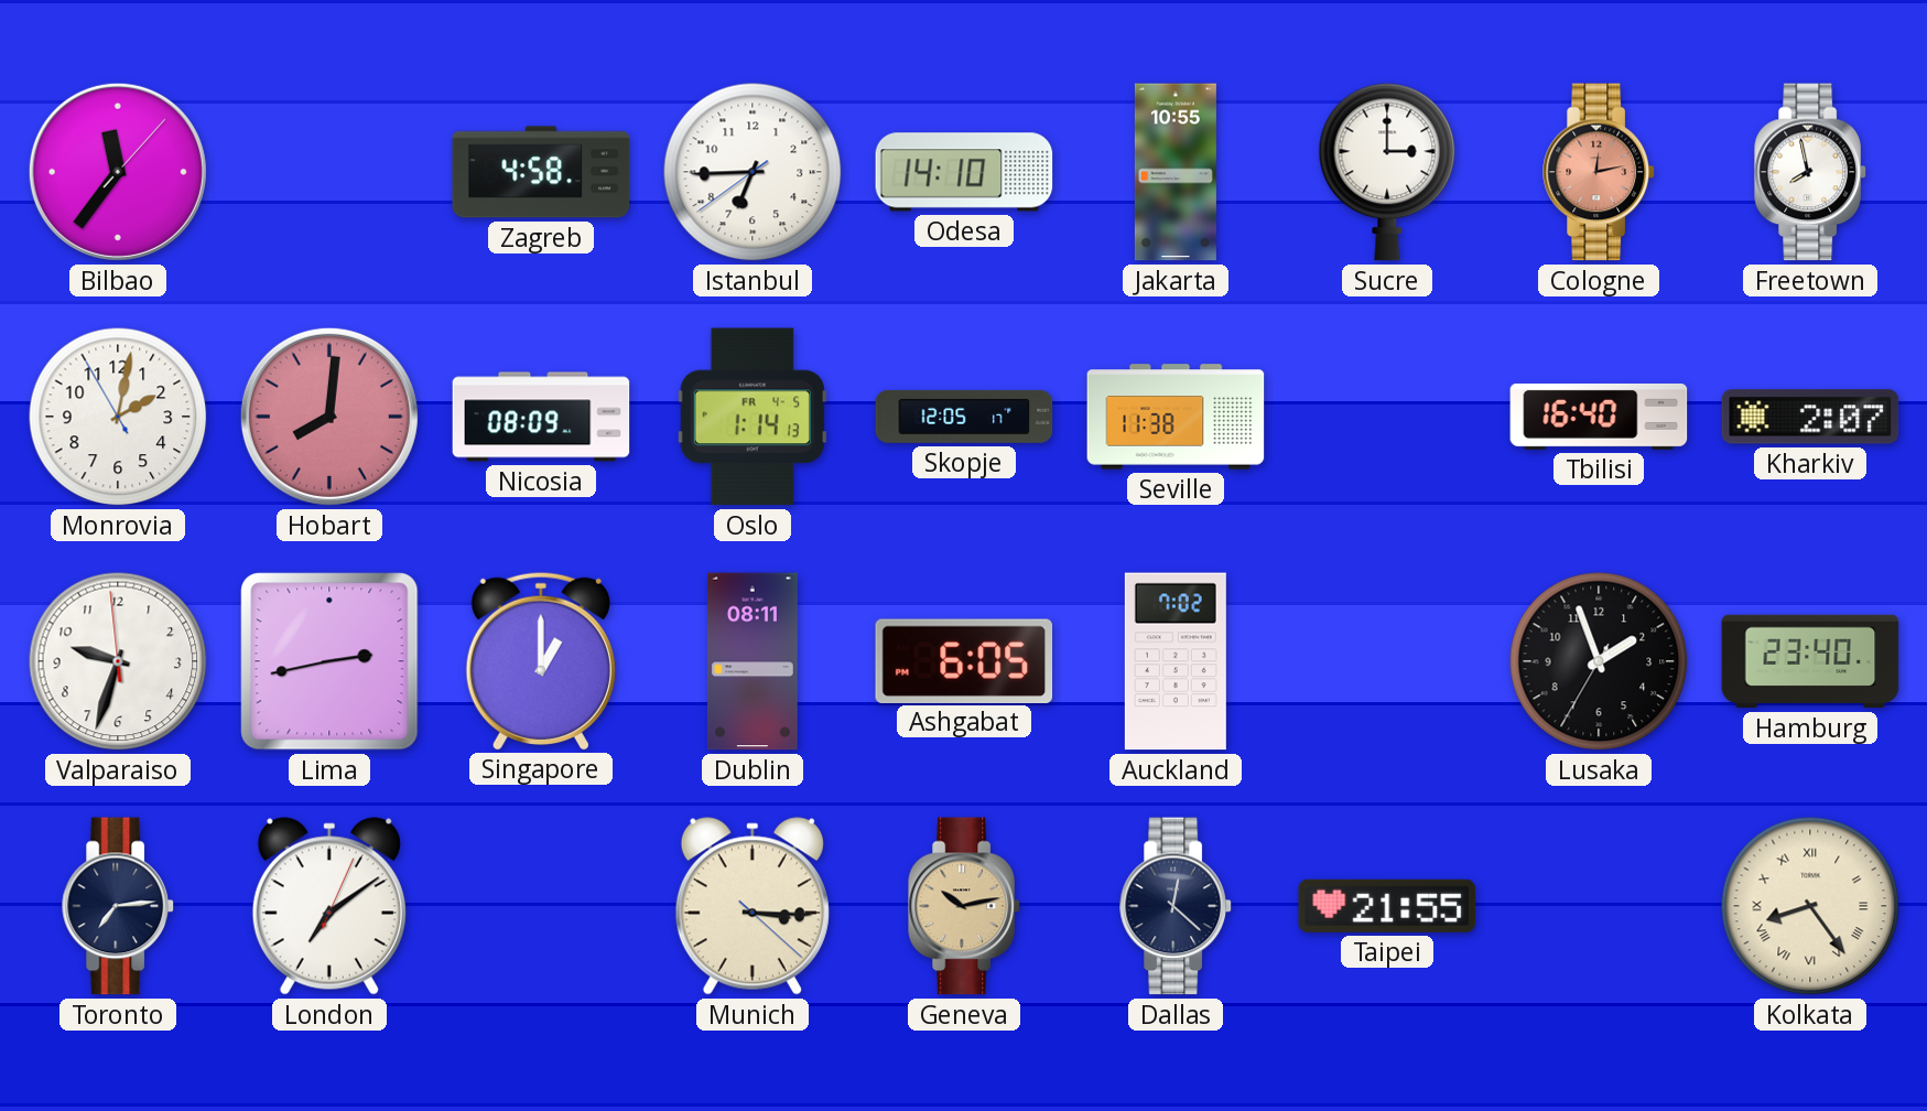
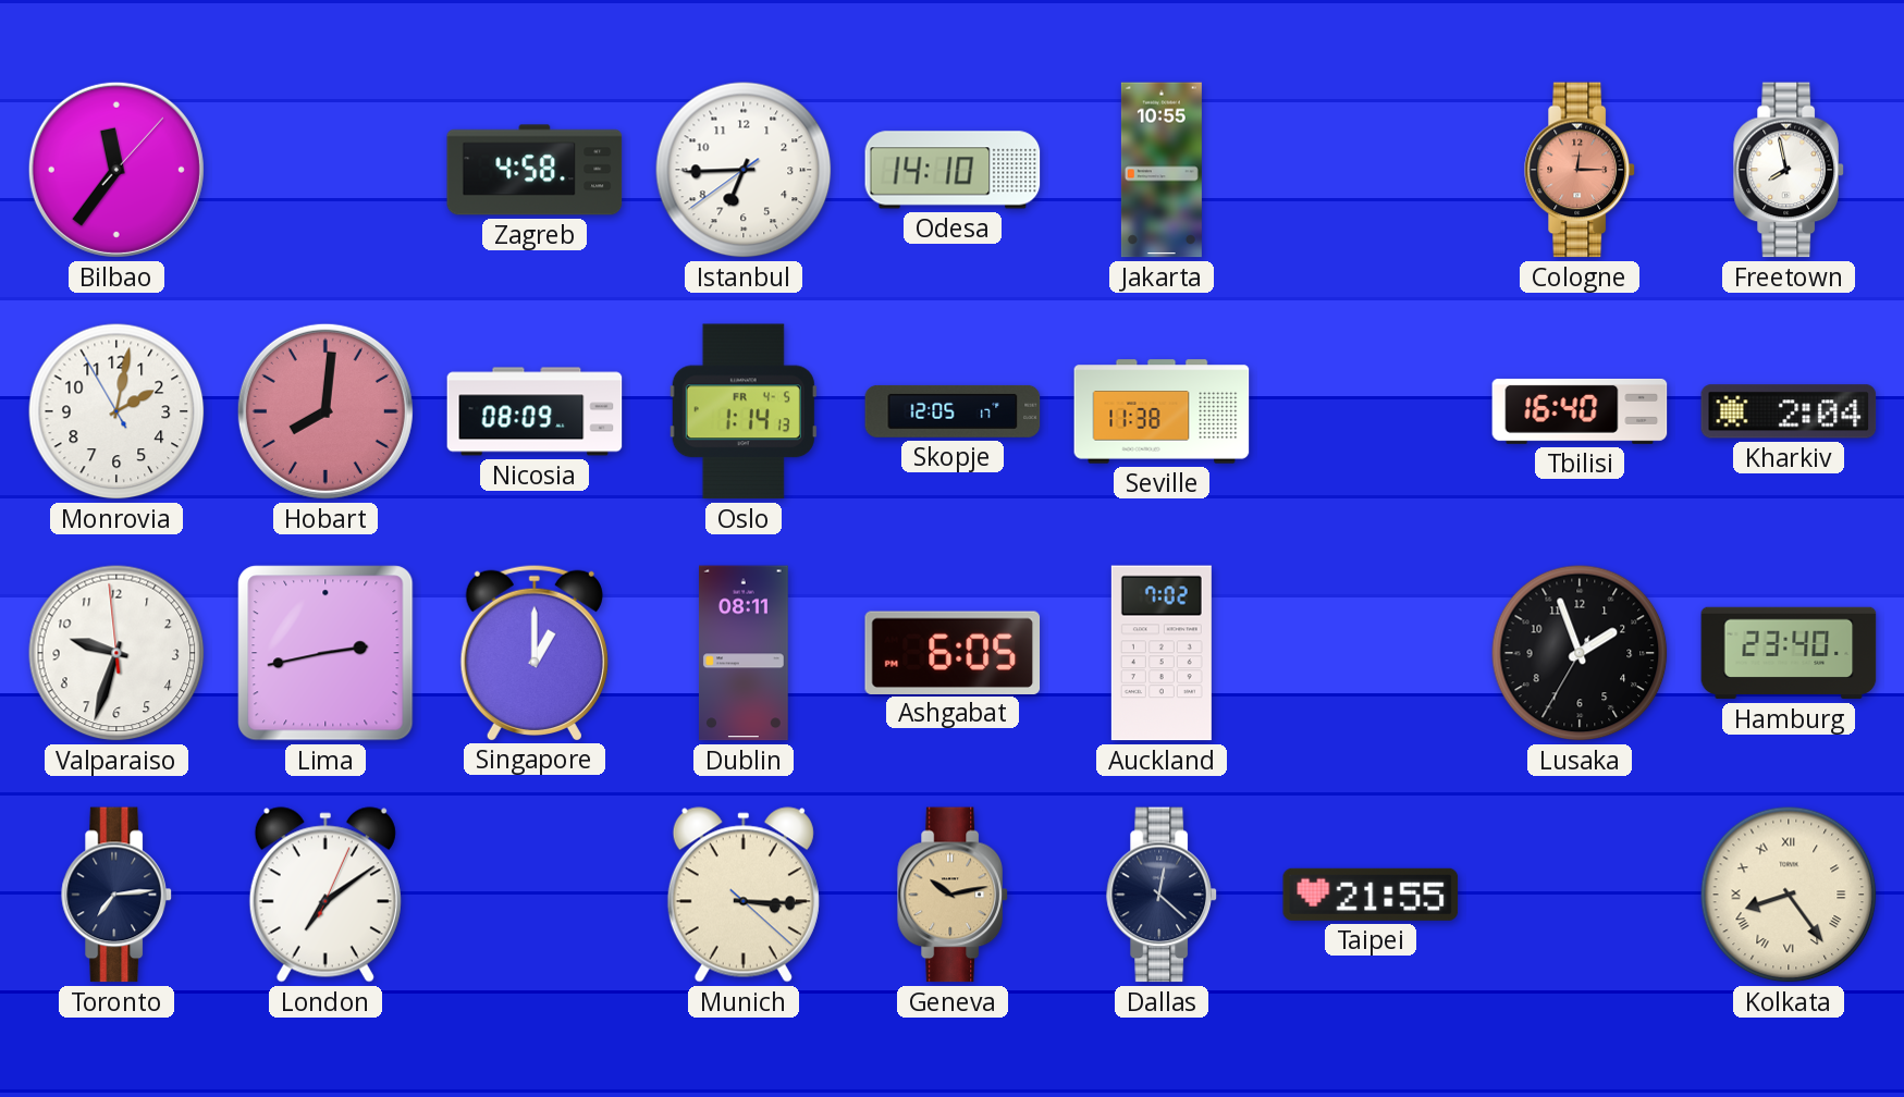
Sucre: 3:00 -> none
Cologne: 12:13 -> 12:15
Kharkiv: 2:07 -> 2:04
